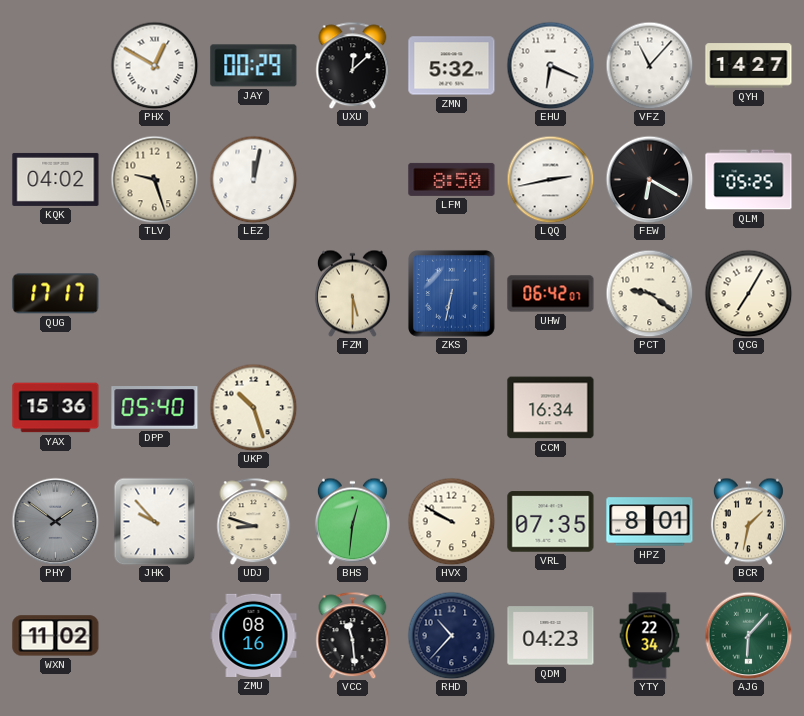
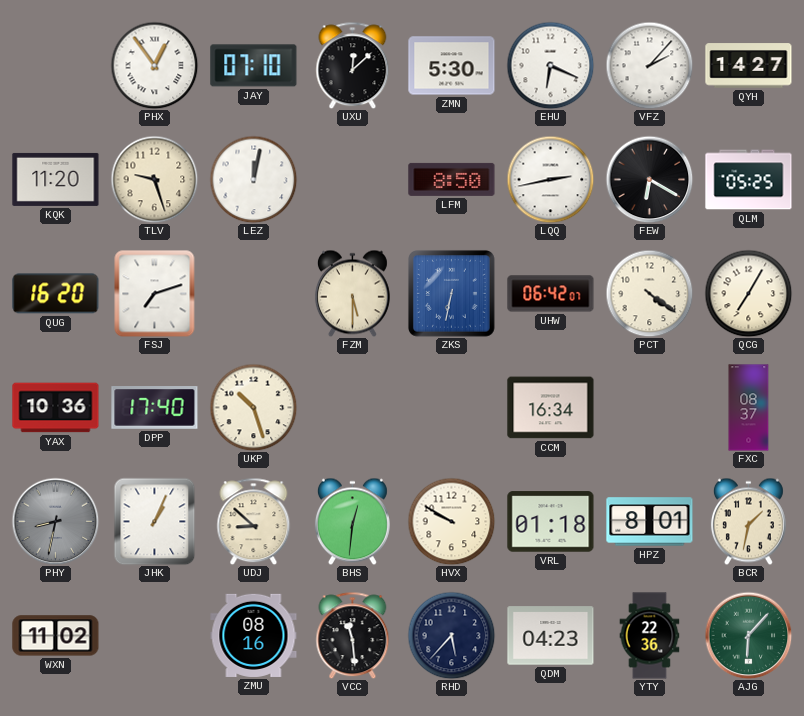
PHX: 12:50 -> 12:54
JAY: 00:29 -> 07:10
ZMN: 5:32 -> 5:30
VFZ: 11:07 -> 2:07
KQK: 04:02 -> 11:20
QUG: 17:17 -> 16:20
FSJ: none -> 7:12
PCT: 9:21 -> 4:21
YAX: 15:36 -> 10:36
DPP: 05:40 -> 17:40
FXC: none -> 08:37
PHY: 1:51 -> 8:32
JHK: 9:53 -> 1:04
UDJ: 8:48 -> 8:52
VRL: 07:35 -> 01:18
RHD: 10:37 -> 5:37
YTY: 22:34 -> 22:36
